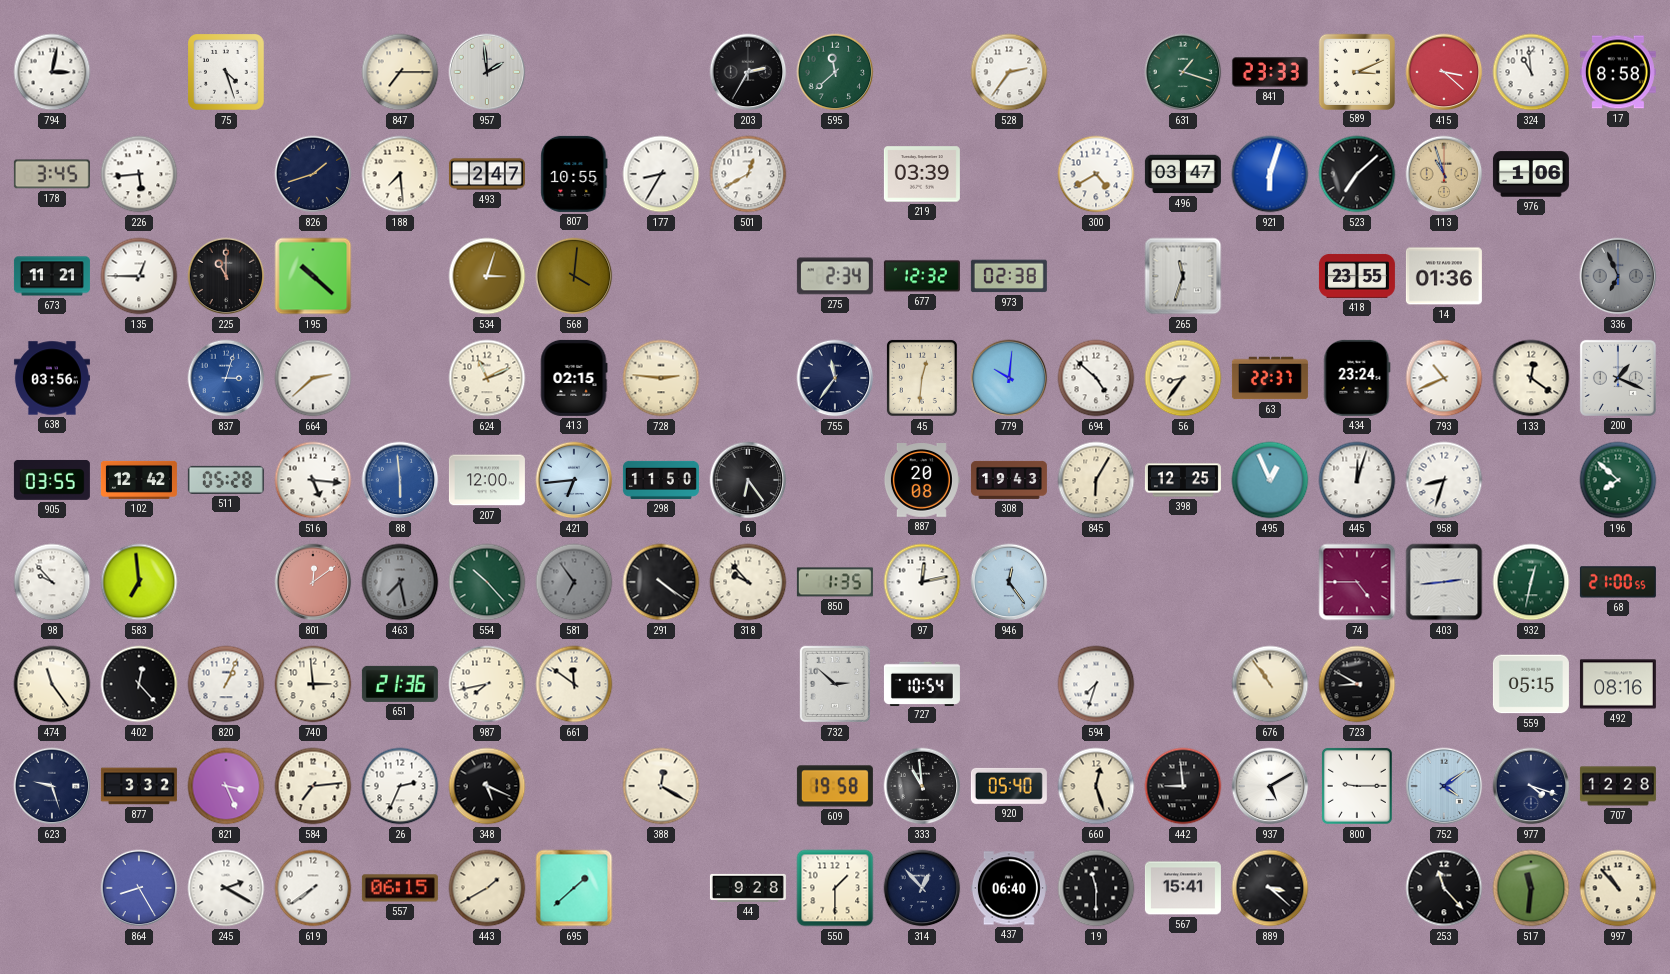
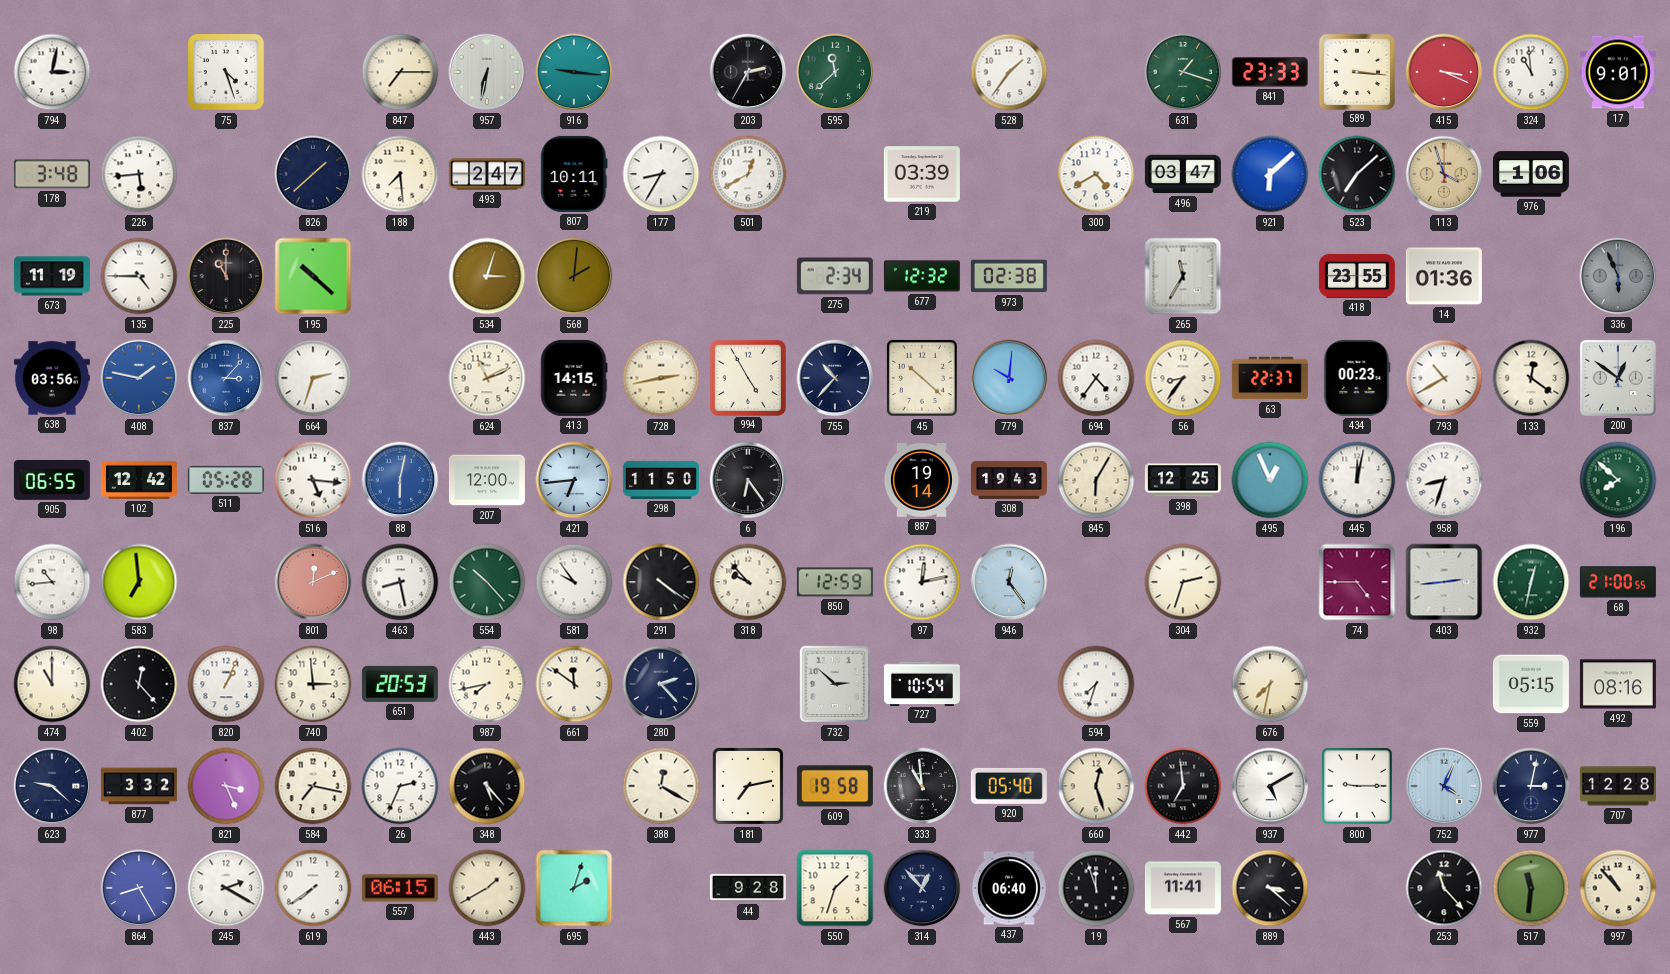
957: 1:59 -> 6:32
916: none -> 9:16
528: 2:36 -> 1:36
589: 3:11 -> 3:16
415: 3:22 -> 3:19
17: 8:58 -> 9:01
178: 3:45 -> 3:48
826: 1:42 -> 1:38
807: 10:55 -> 10:11
921: 6:03 -> 6:08
113: 10:57 -> 3:57
673: 11:21 -> 11:19
135: 12:45 -> 4:45
568: 4:01 -> 2:01
265: 11:33 -> 11:35
336: 6:56 -> 5:56
408: none -> 1:47
837: 3:03 -> 3:07
664: 2:38 -> 2:33
413: 02:15 -> 14:15
728: 2:46 -> 2:43
994: none -> 4:55
755: 11:36 -> 10:37
45: 12:31 -> 10:22
694: 4:52 -> 4:36
434: 23:24 -> 00:23
793: 10:41 -> 10:40
200: 1:19 -> 12:51
905: 03:55 -> 06:55
88: 5:59 -> 6:02
887: 20:08 -> 19:14
445: 12:03 -> 12:02
98: 9:53 -> 10:44
801: 12:09 -> 12:11
463: 7:28 -> 8:28
463 dial: grey -> white
581: 6:54 -> 9:54
581 dial: grey -> white
850: 1:35 -> 12:59
304: none -> 2:33
474: 11:24 -> 11:00
651: 21:36 -> 20:53
280: none -> 2:23
676: 10:54 -> 7:32
723: 8:50 -> none
623: 9:27 -> 9:22
584: 7:14 -> 7:17
348: 5:19 -> 5:23
181: none -> 7:13
442: 8:59 -> 6:59
752: 4:09 -> 4:04
977: 4:18 -> 3:02
695: 1:38 -> 2:03
550: 1:30 -> 1:33
19: 11:30 -> 11:57
567: 15:41 -> 11:41
